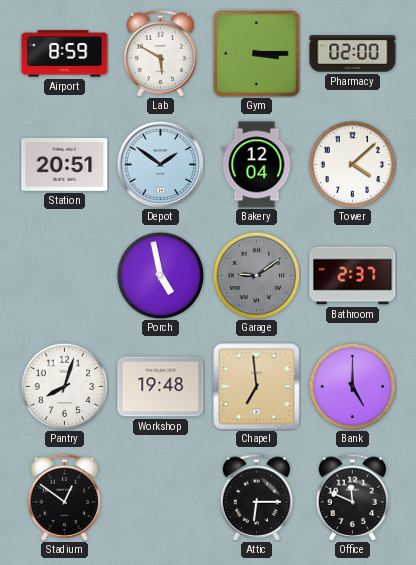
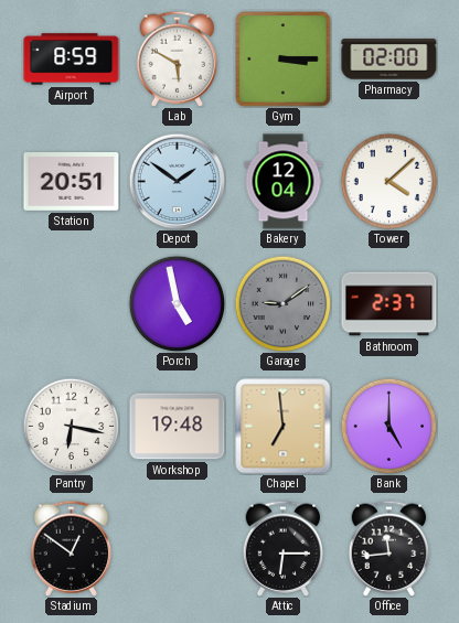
Pantry: 8:03 -> 6:17
Office: 11:49 -> 11:44
